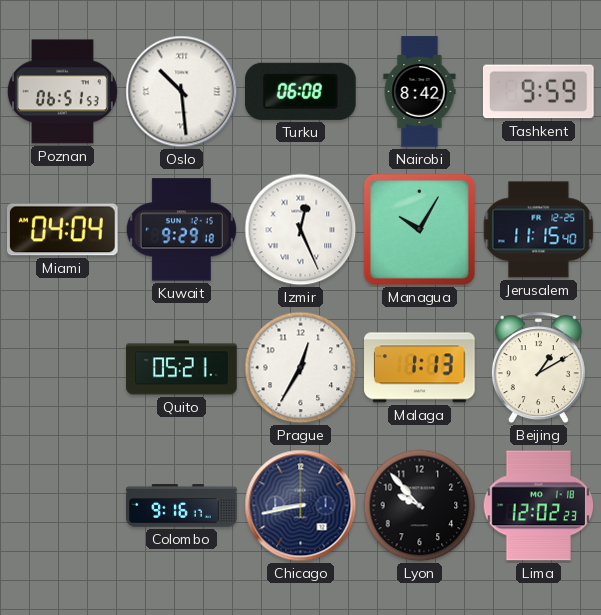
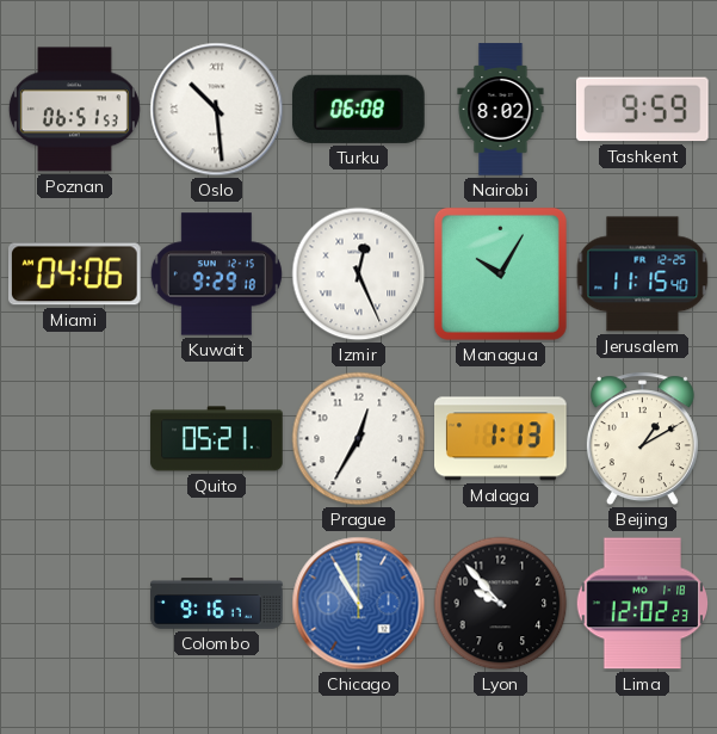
Nairobi: 8:42 -> 8:02
Miami: 04:04 -> 04:06
Chicago: 8:43 -> 10:55
Chicago dial: navy -> blue
